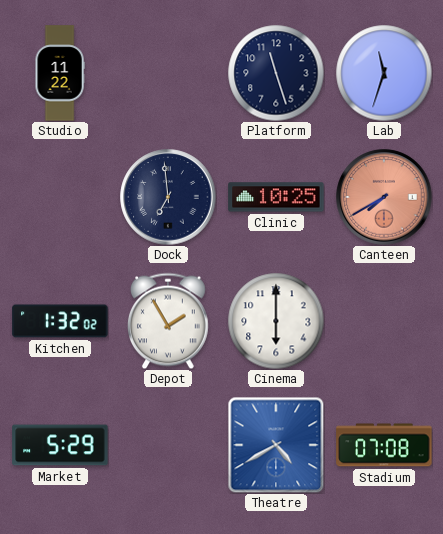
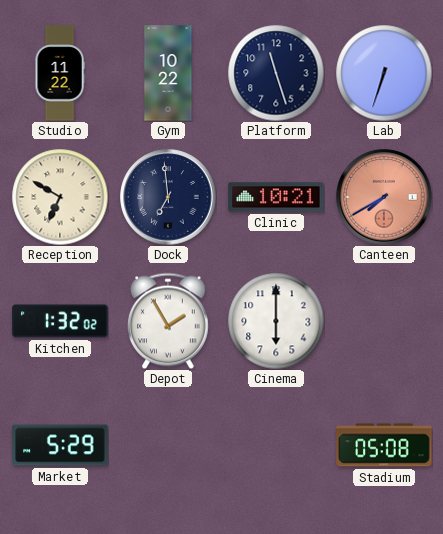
Gym: none -> 10:22
Lab: 11:33 -> 6:33
Reception: none -> 6:50
Clinic: 10:25 -> 10:21
Theatre: 4:40 -> none
Stadium: 07:08 -> 05:08
